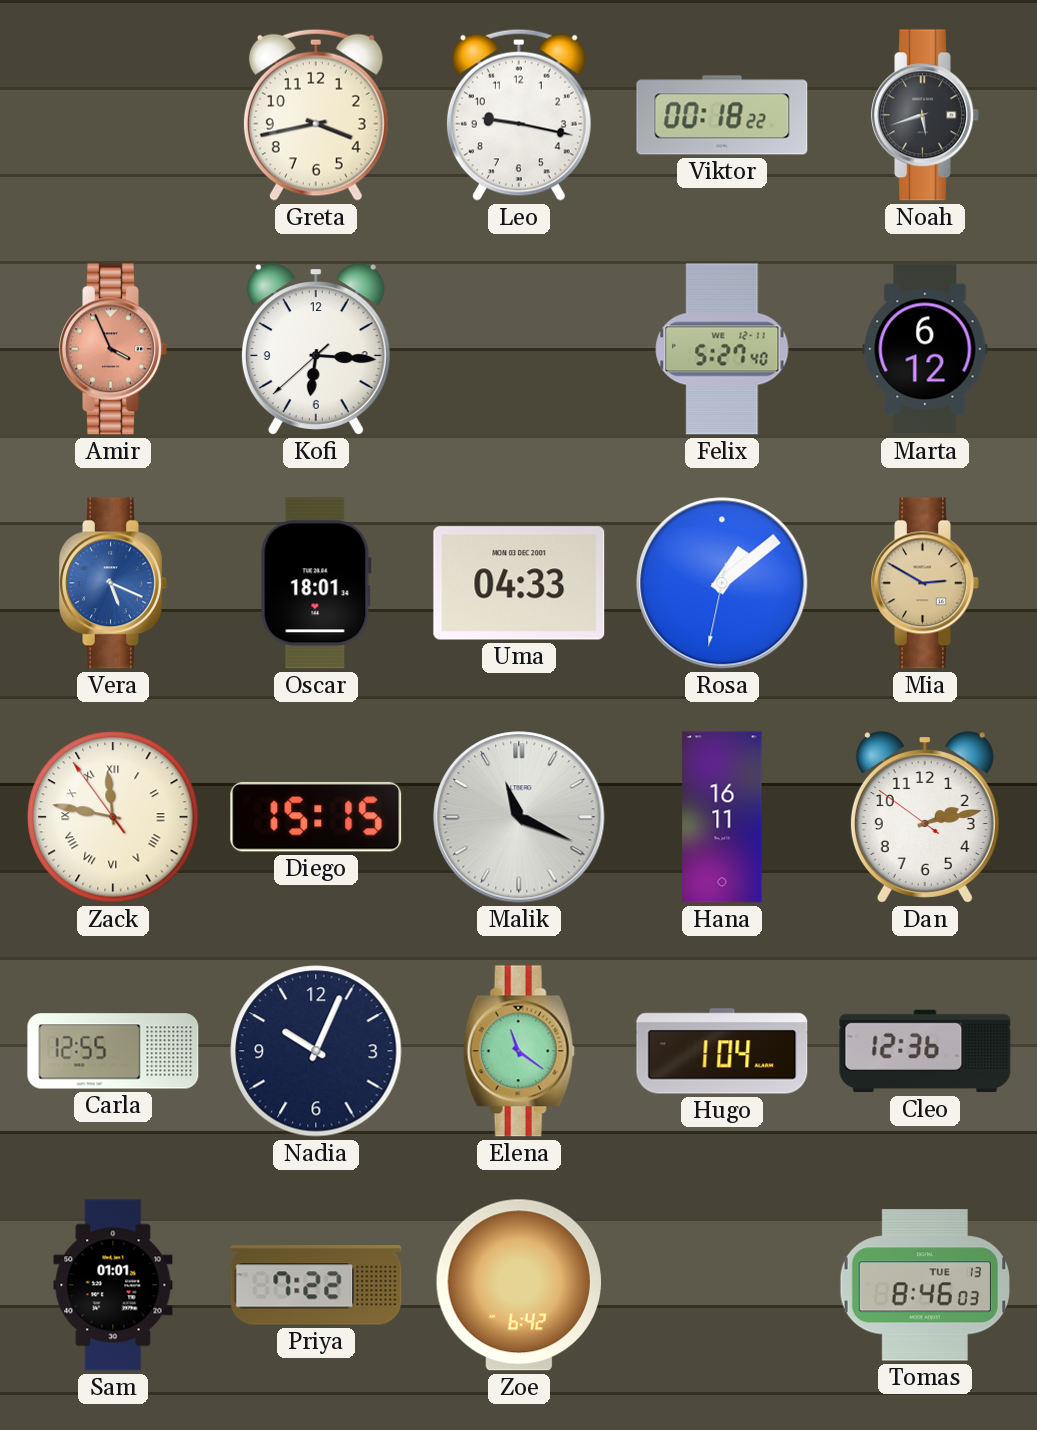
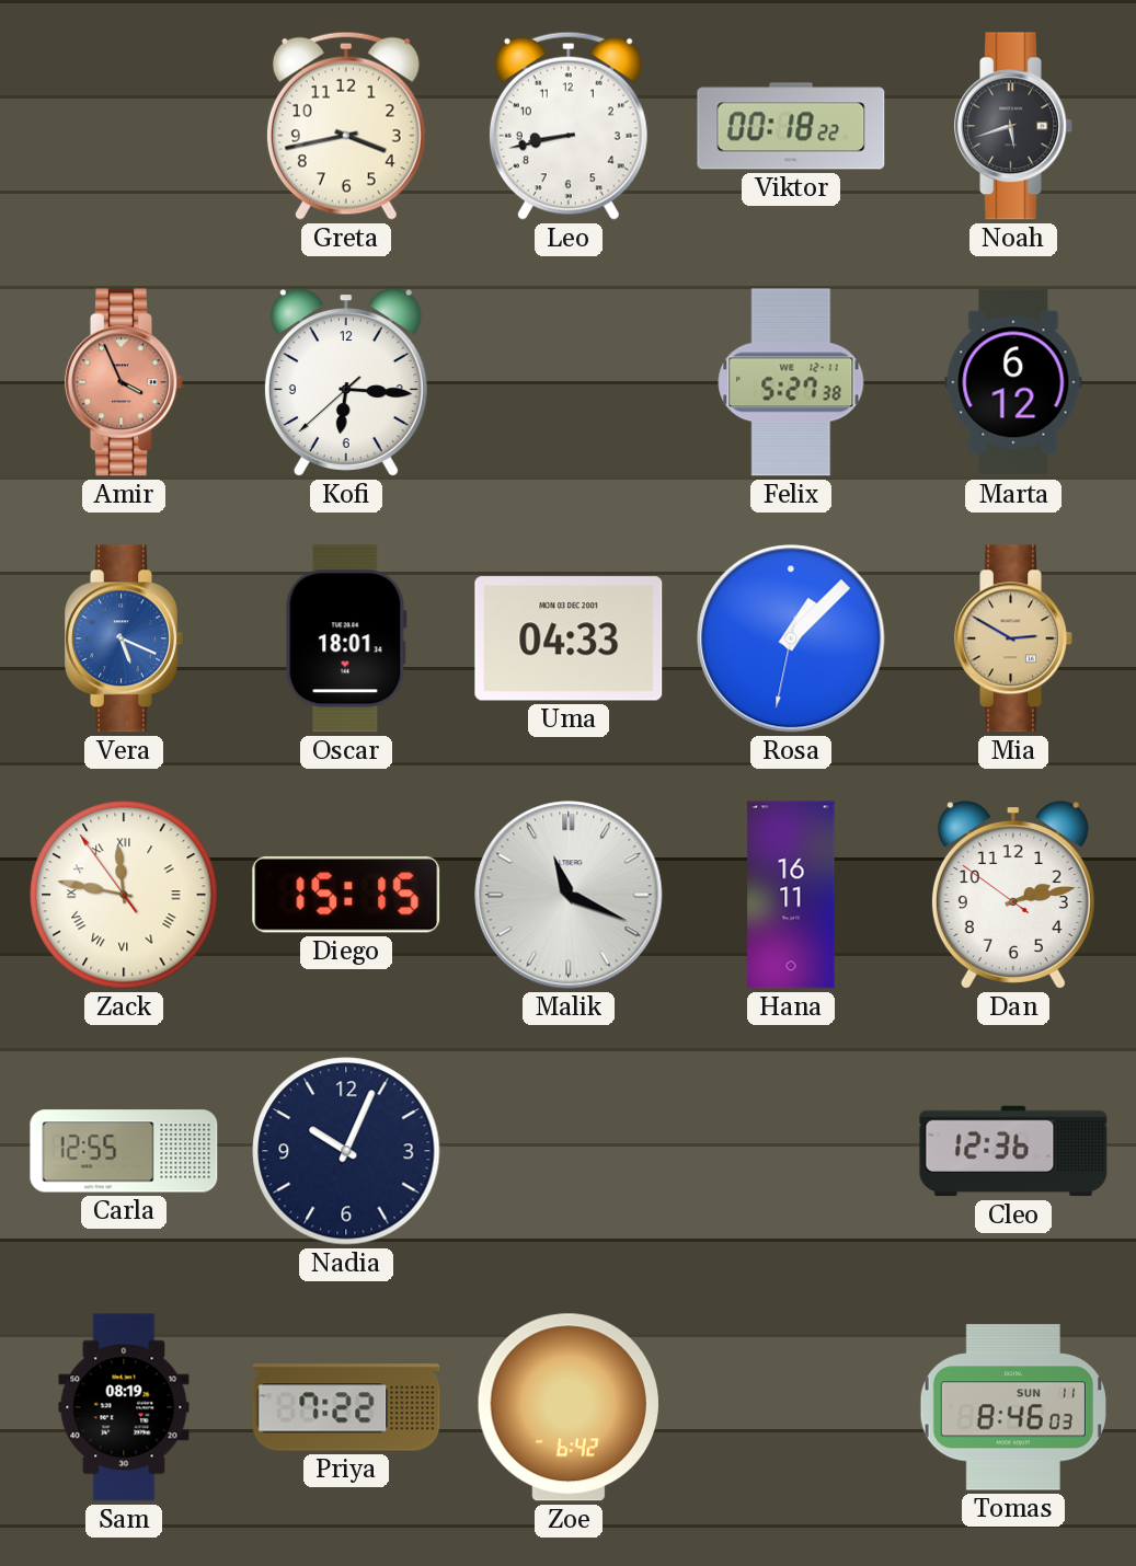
Leo: 9:17 -> 8:43
Felix: 5:27:40 -> 5:27:38
Rosa: 1:08 -> 1:07
Elena: 11:21 -> none
Hugo: 1:04 -> none
Sam: 01:01 -> 08:19
Tomas date: TUE 13 -> SUN 11
